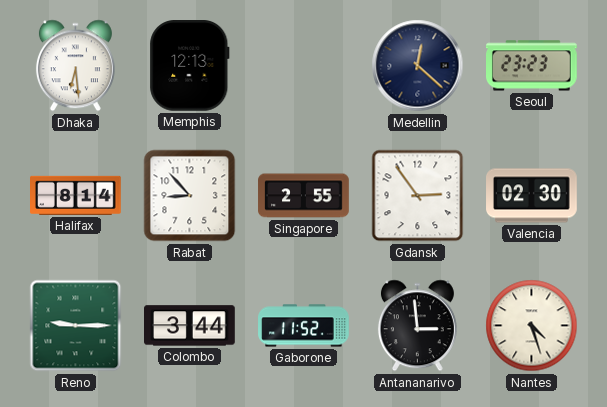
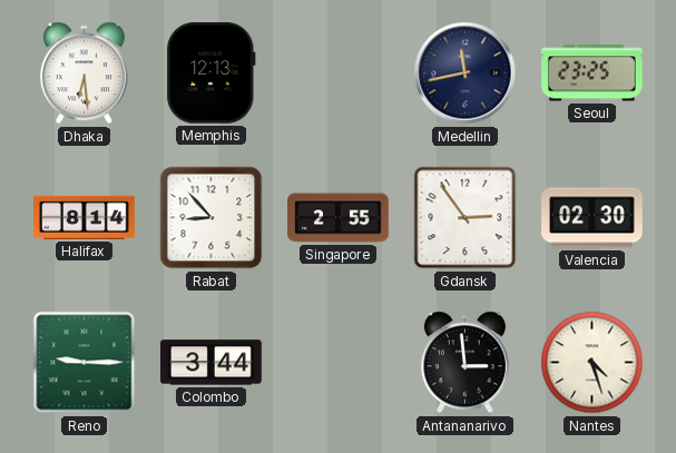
Medellin: 12:22 -> 11:43
Seoul: 23:23 -> 23:25
Gaborone: 11:52 -> none
